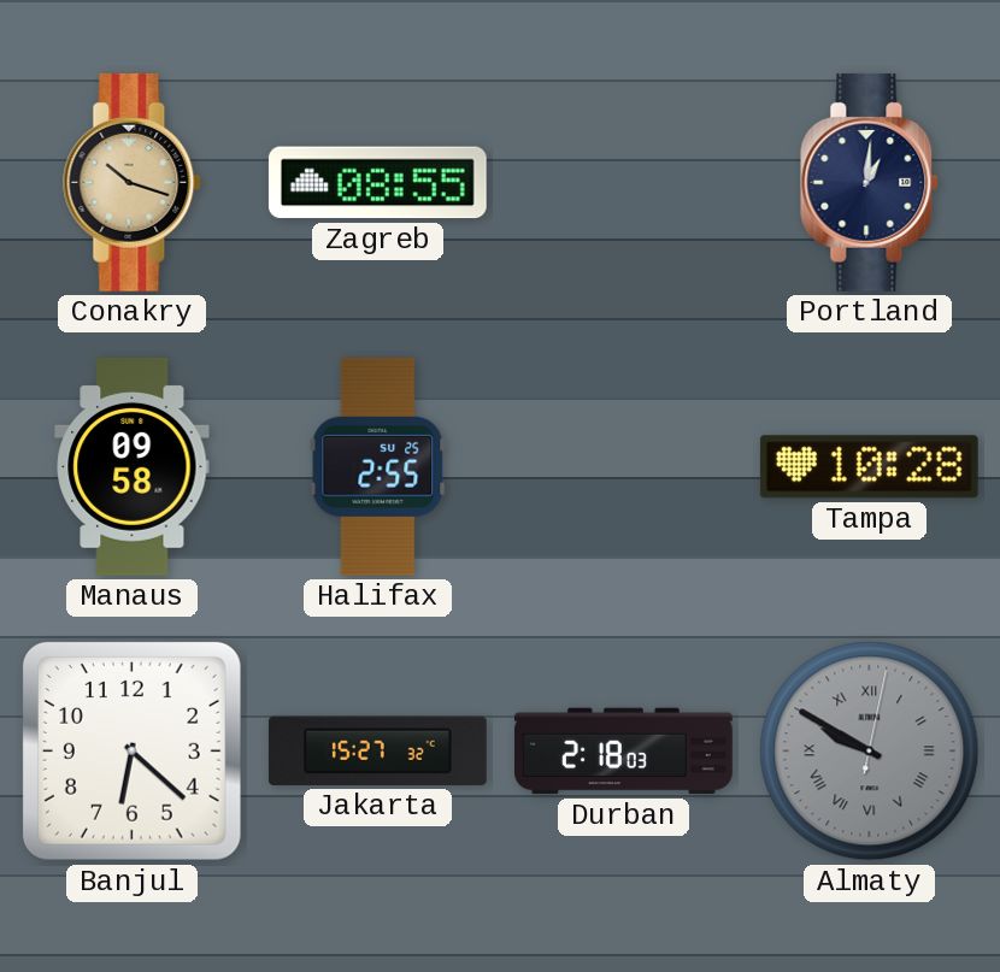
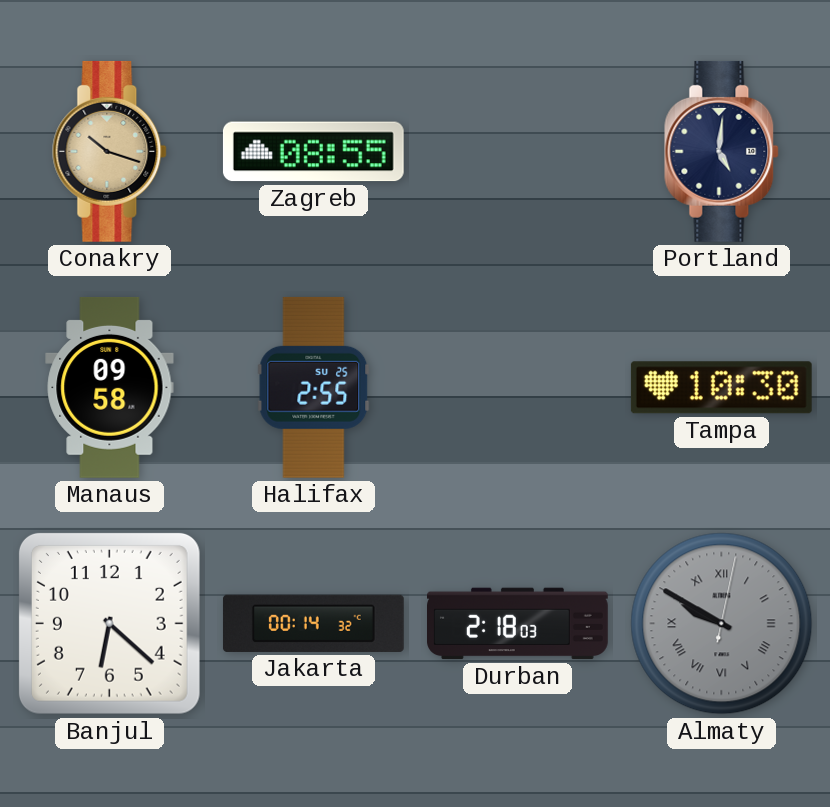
Portland: 1:01 -> 5:01
Tampa: 10:28 -> 10:30
Jakarta: 15:27 -> 00:14
